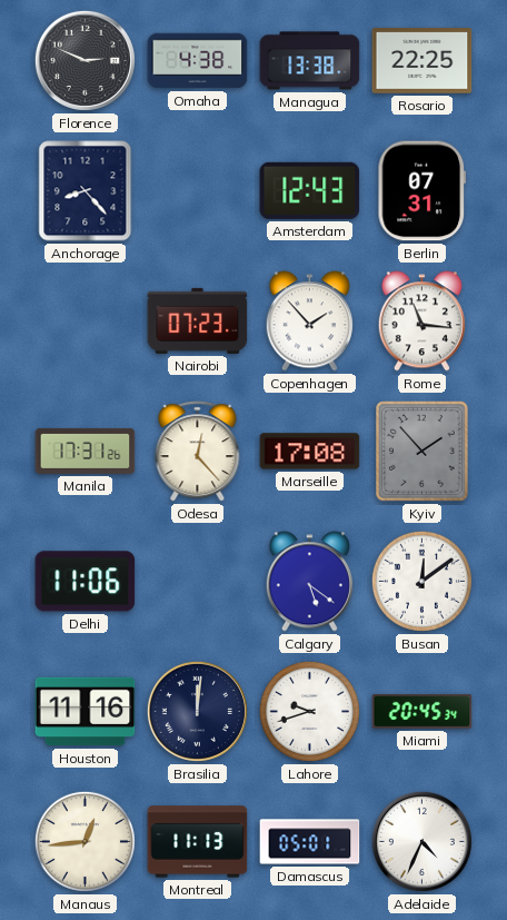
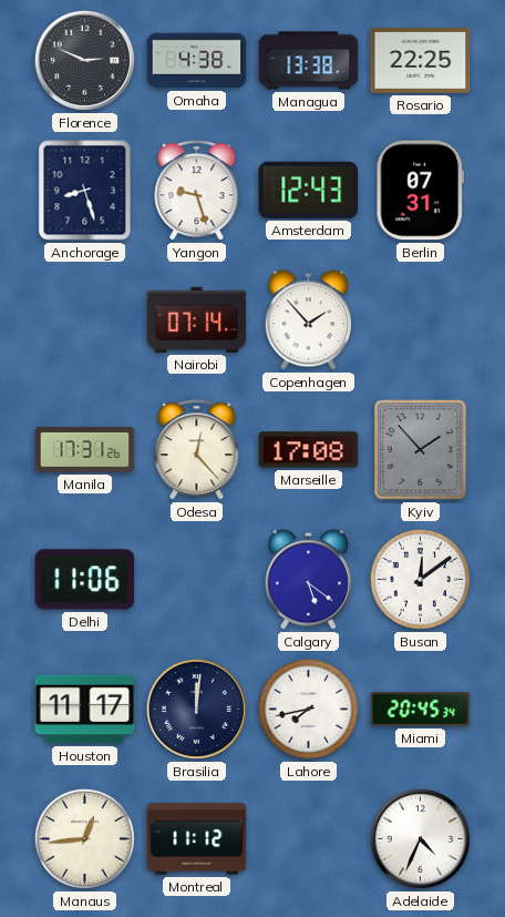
Anchorage: 8:23 -> 8:27
Yangon: none -> 9:27
Nairobi: 07:23 -> 07:14
Rome: 11:16 -> none
Houston: 11:16 -> 11:17
Lahore: 9:42 -> 7:43
Montreal: 11:13 -> 11:12
Damascus: 05:01 -> none
